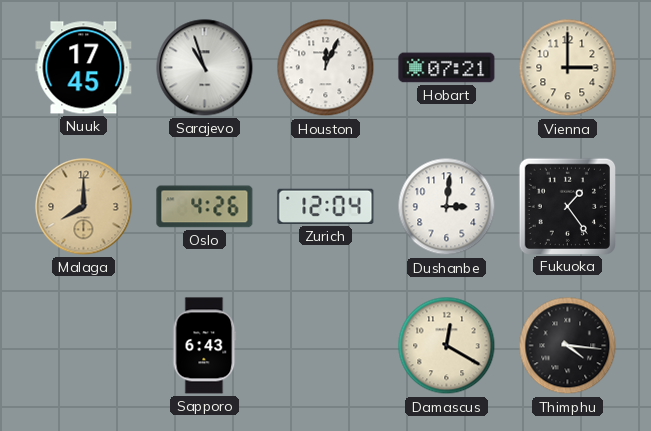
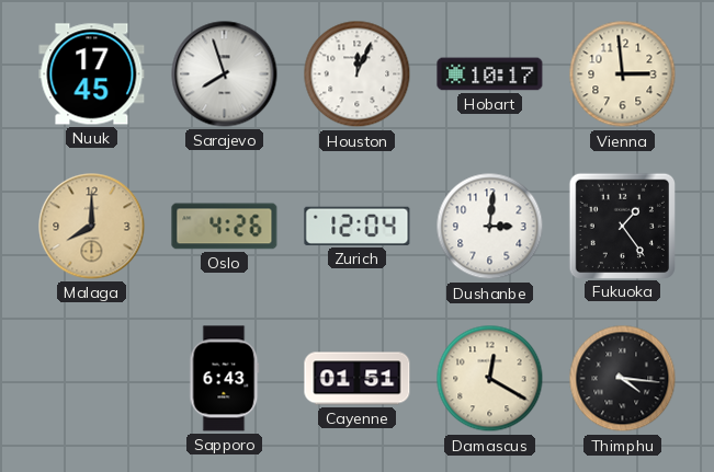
Sarajevo: 10:57 -> 7:57
Hobart: 07:21 -> 10:17
Vienna: 3:00 -> 2:59
Cayenne: none -> 01:51
